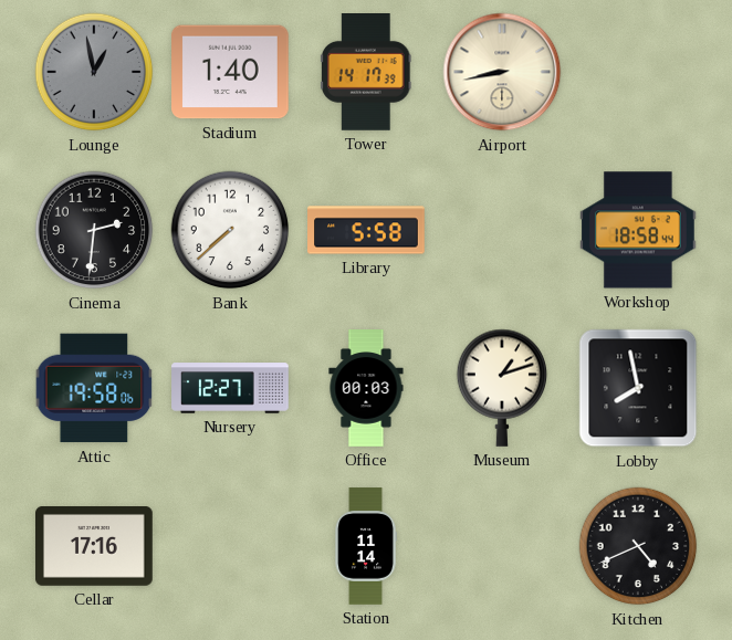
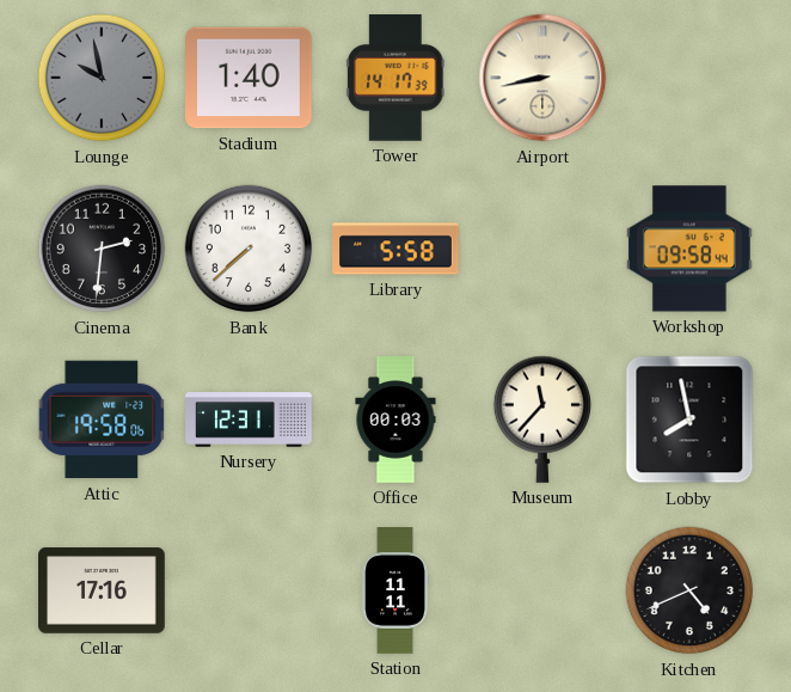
Lounge: 12:58 -> 9:58
Workshop: 18:58 -> 09:58
Nursery: 12:27 -> 12:31
Museum: 1:12 -> 11:37
Station: 11:14 -> 11:11
